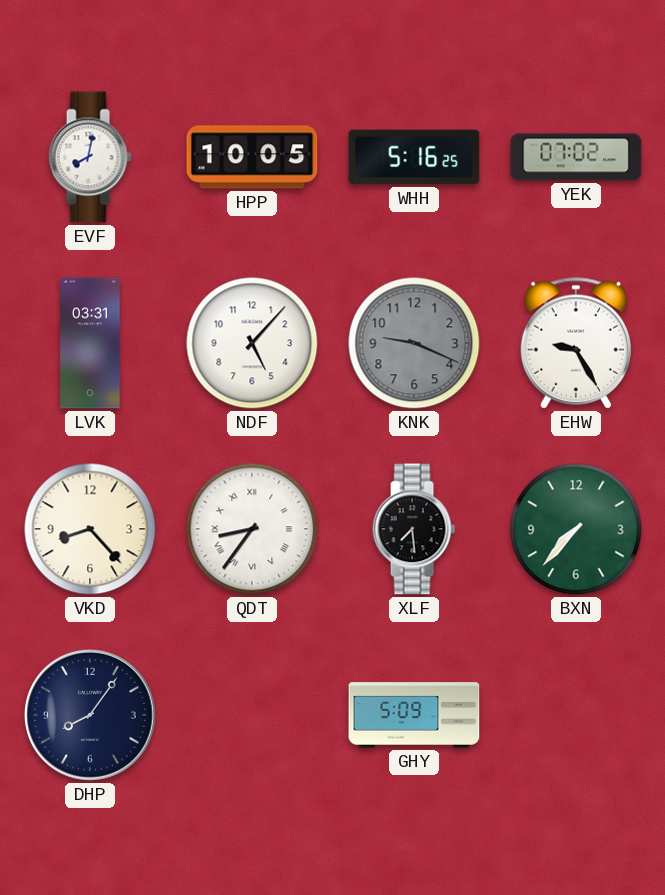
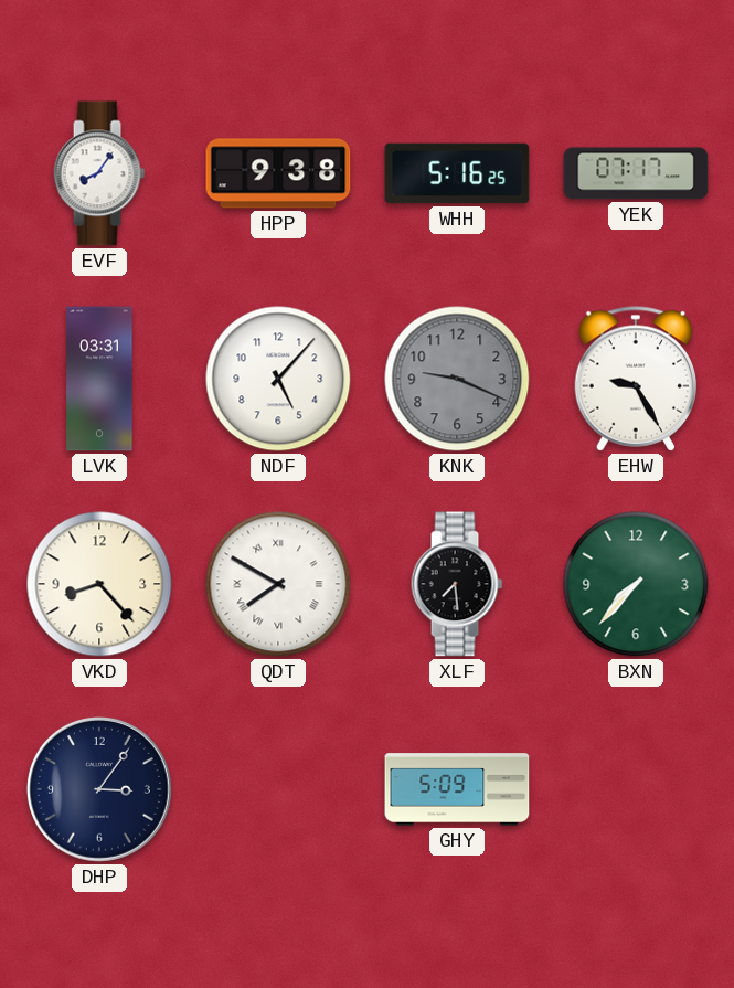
EVF: 8:02 -> 8:06
HPP: 10:05 -> 9:38
YEK: 07:02 -> 07:17
QDT: 8:36 -> 7:50
DHP: 8:06 -> 3:06
